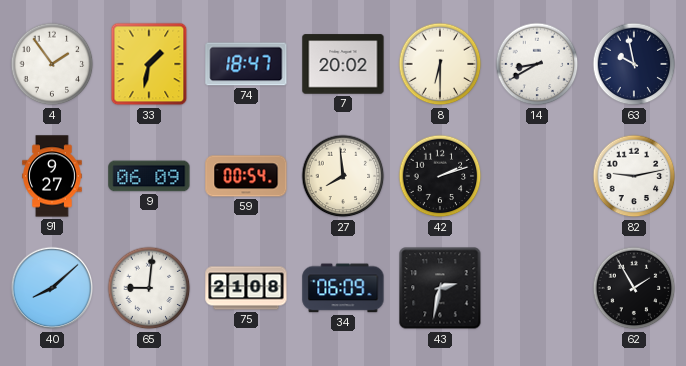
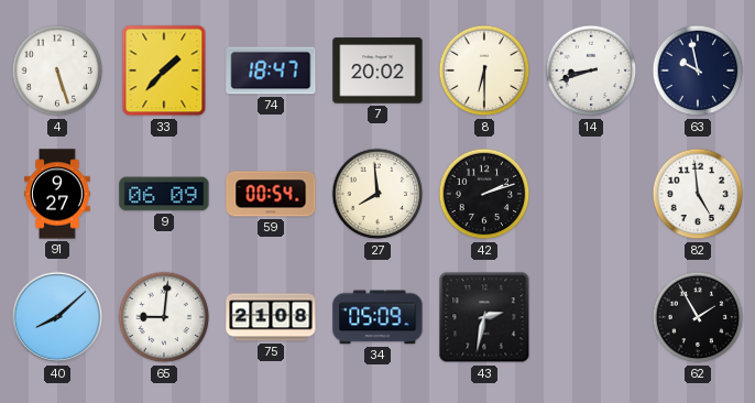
4: 1:54 -> 5:27
33: 1:32 -> 1:37
14: 8:40 -> 8:42
82: 9:13 -> 4:59
34: 06:09 -> 05:09
